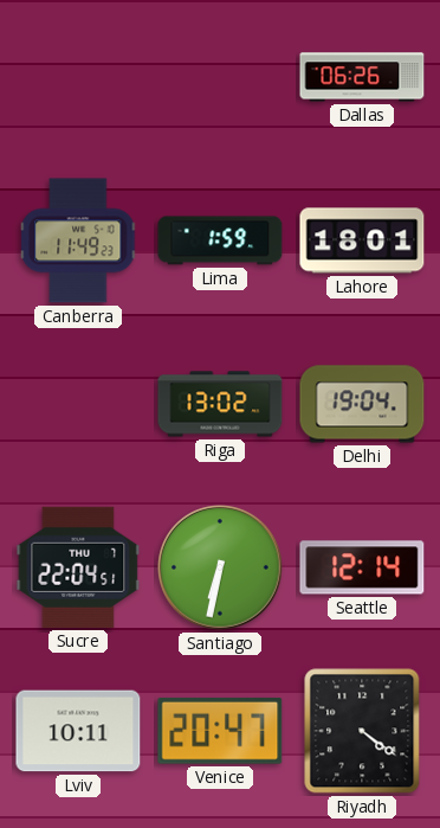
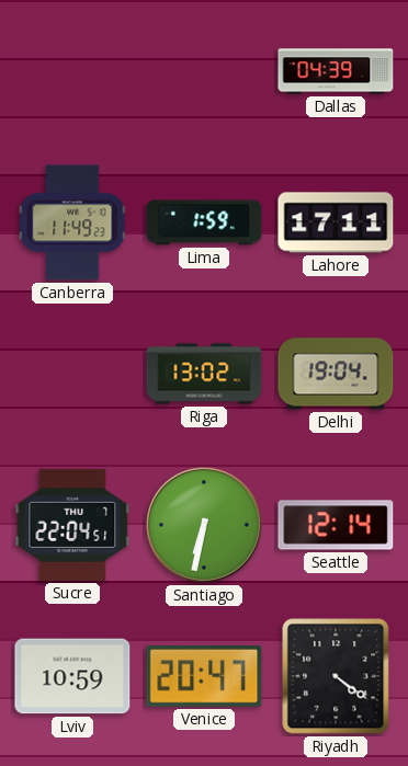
Dallas: 06:26 -> 04:39
Lahore: 18:01 -> 17:11
Lviv: 10:11 -> 10:59
